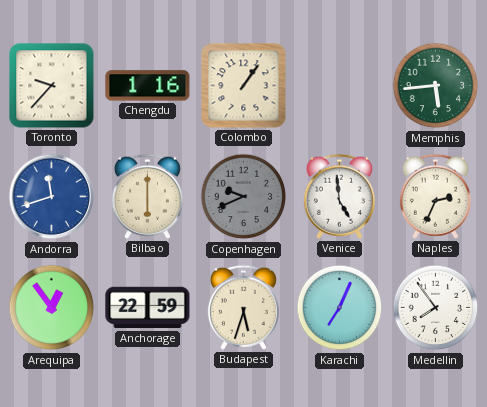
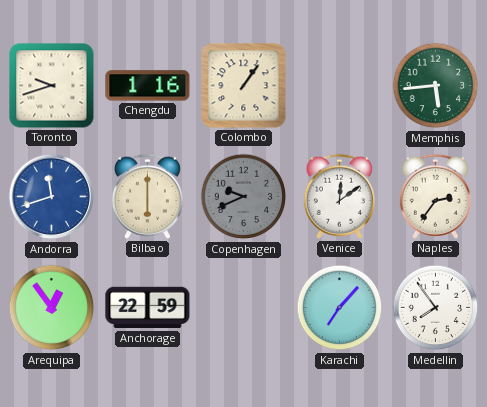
Toronto: 9:37 -> 9:42
Venice: 4:59 -> 12:09
Naples: 2:34 -> 2:36
Budapest: 5:33 -> none
Karachi: 7:04 -> 7:07
